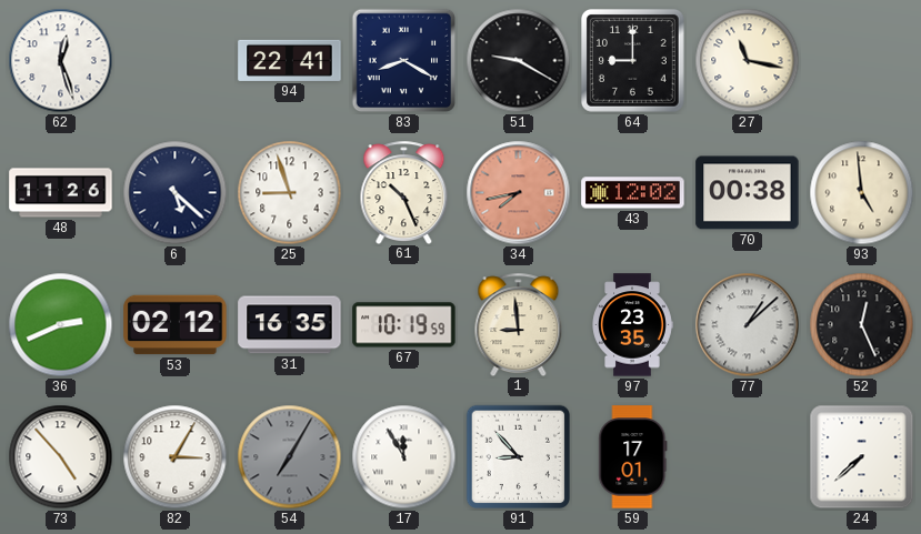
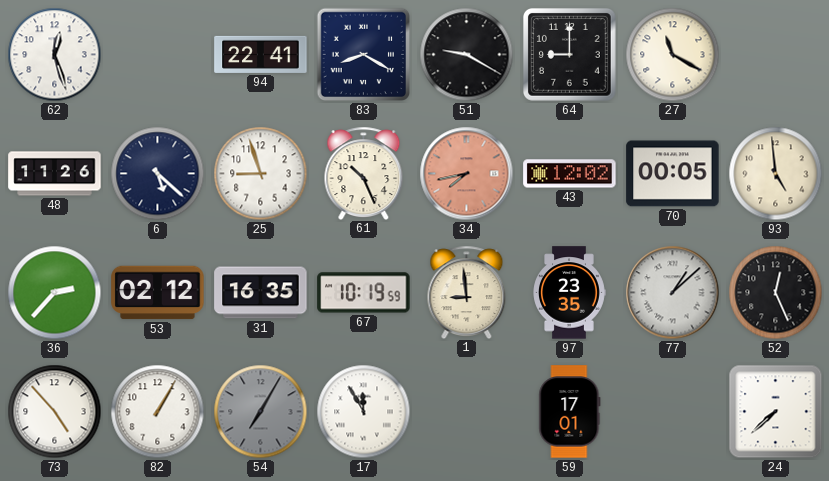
27: 11:17 -> 11:20
70: 00:38 -> 00:05
36: 2:41 -> 2:37
82: 3:05 -> 1:05
91: 8:53 -> none
